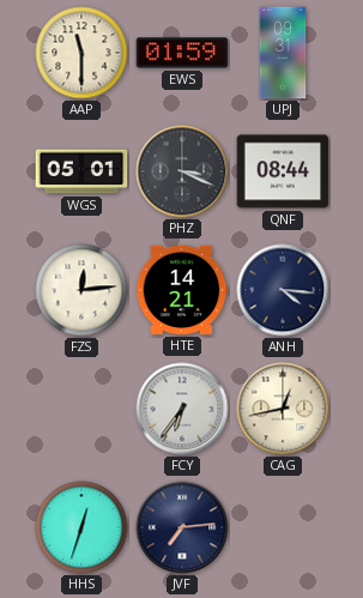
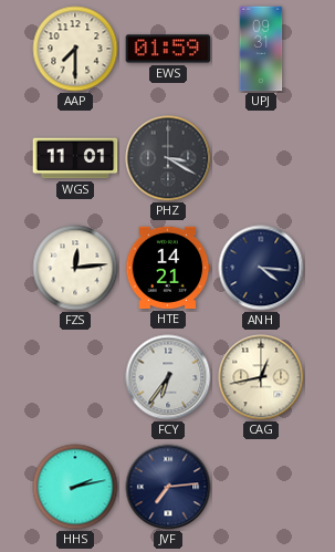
AAP: 11:30 -> 7:30
WGS: 05:01 -> 11:01
PHZ: 3:19 -> 3:20
QNF: 08:44 -> none
HHS: 12:33 -> 2:13
